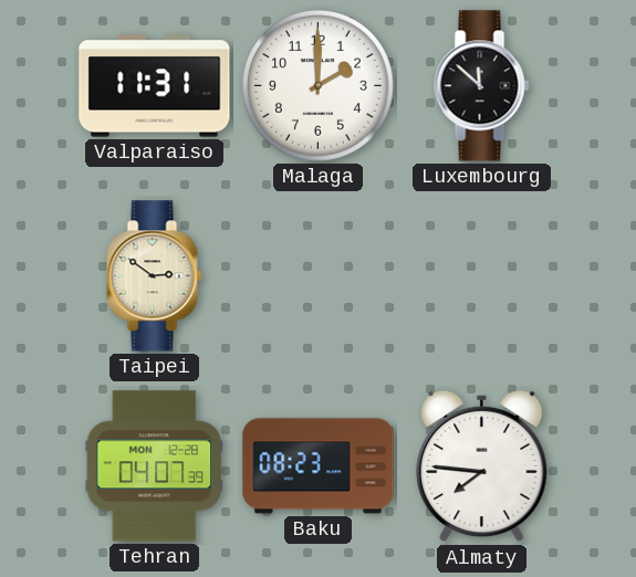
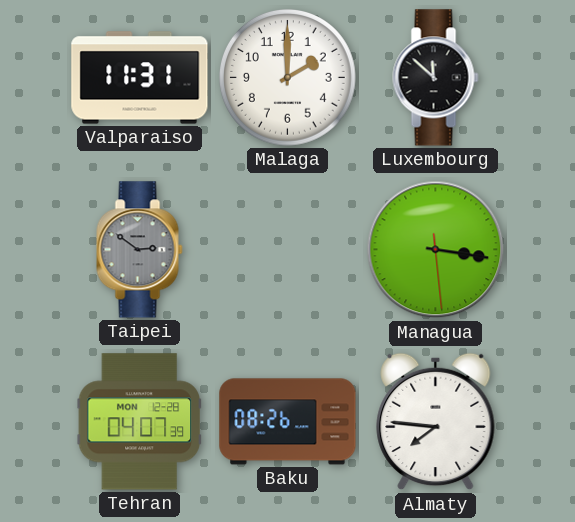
Taipei dial: cream -> grey
Managua: none -> 3:16
Baku: 08:23 -> 08:26
